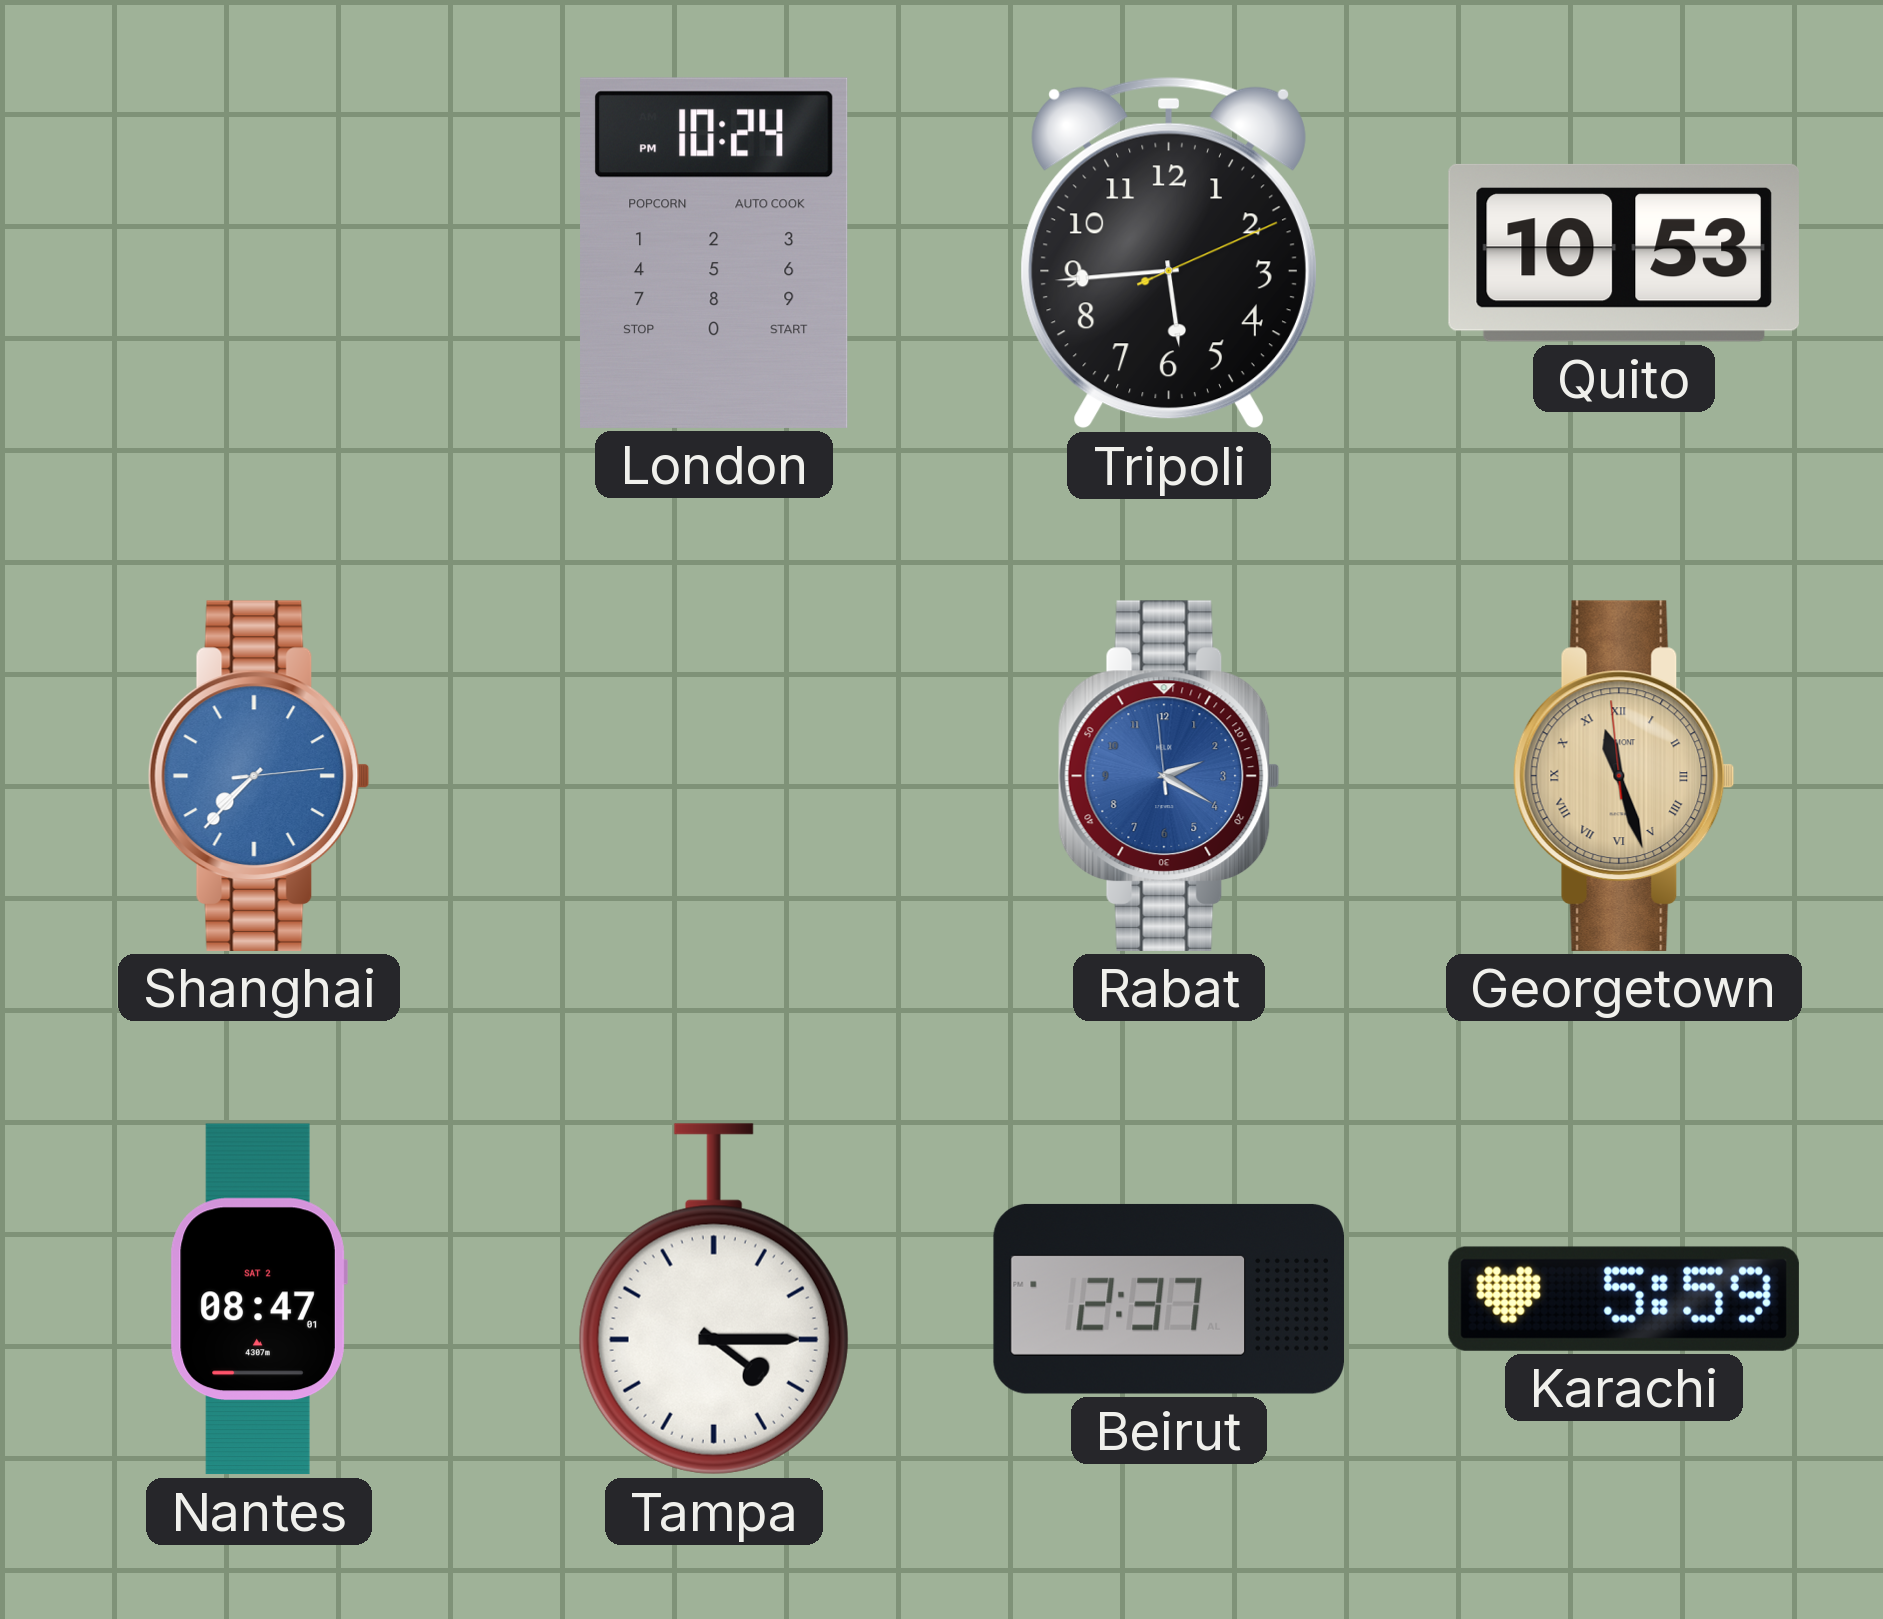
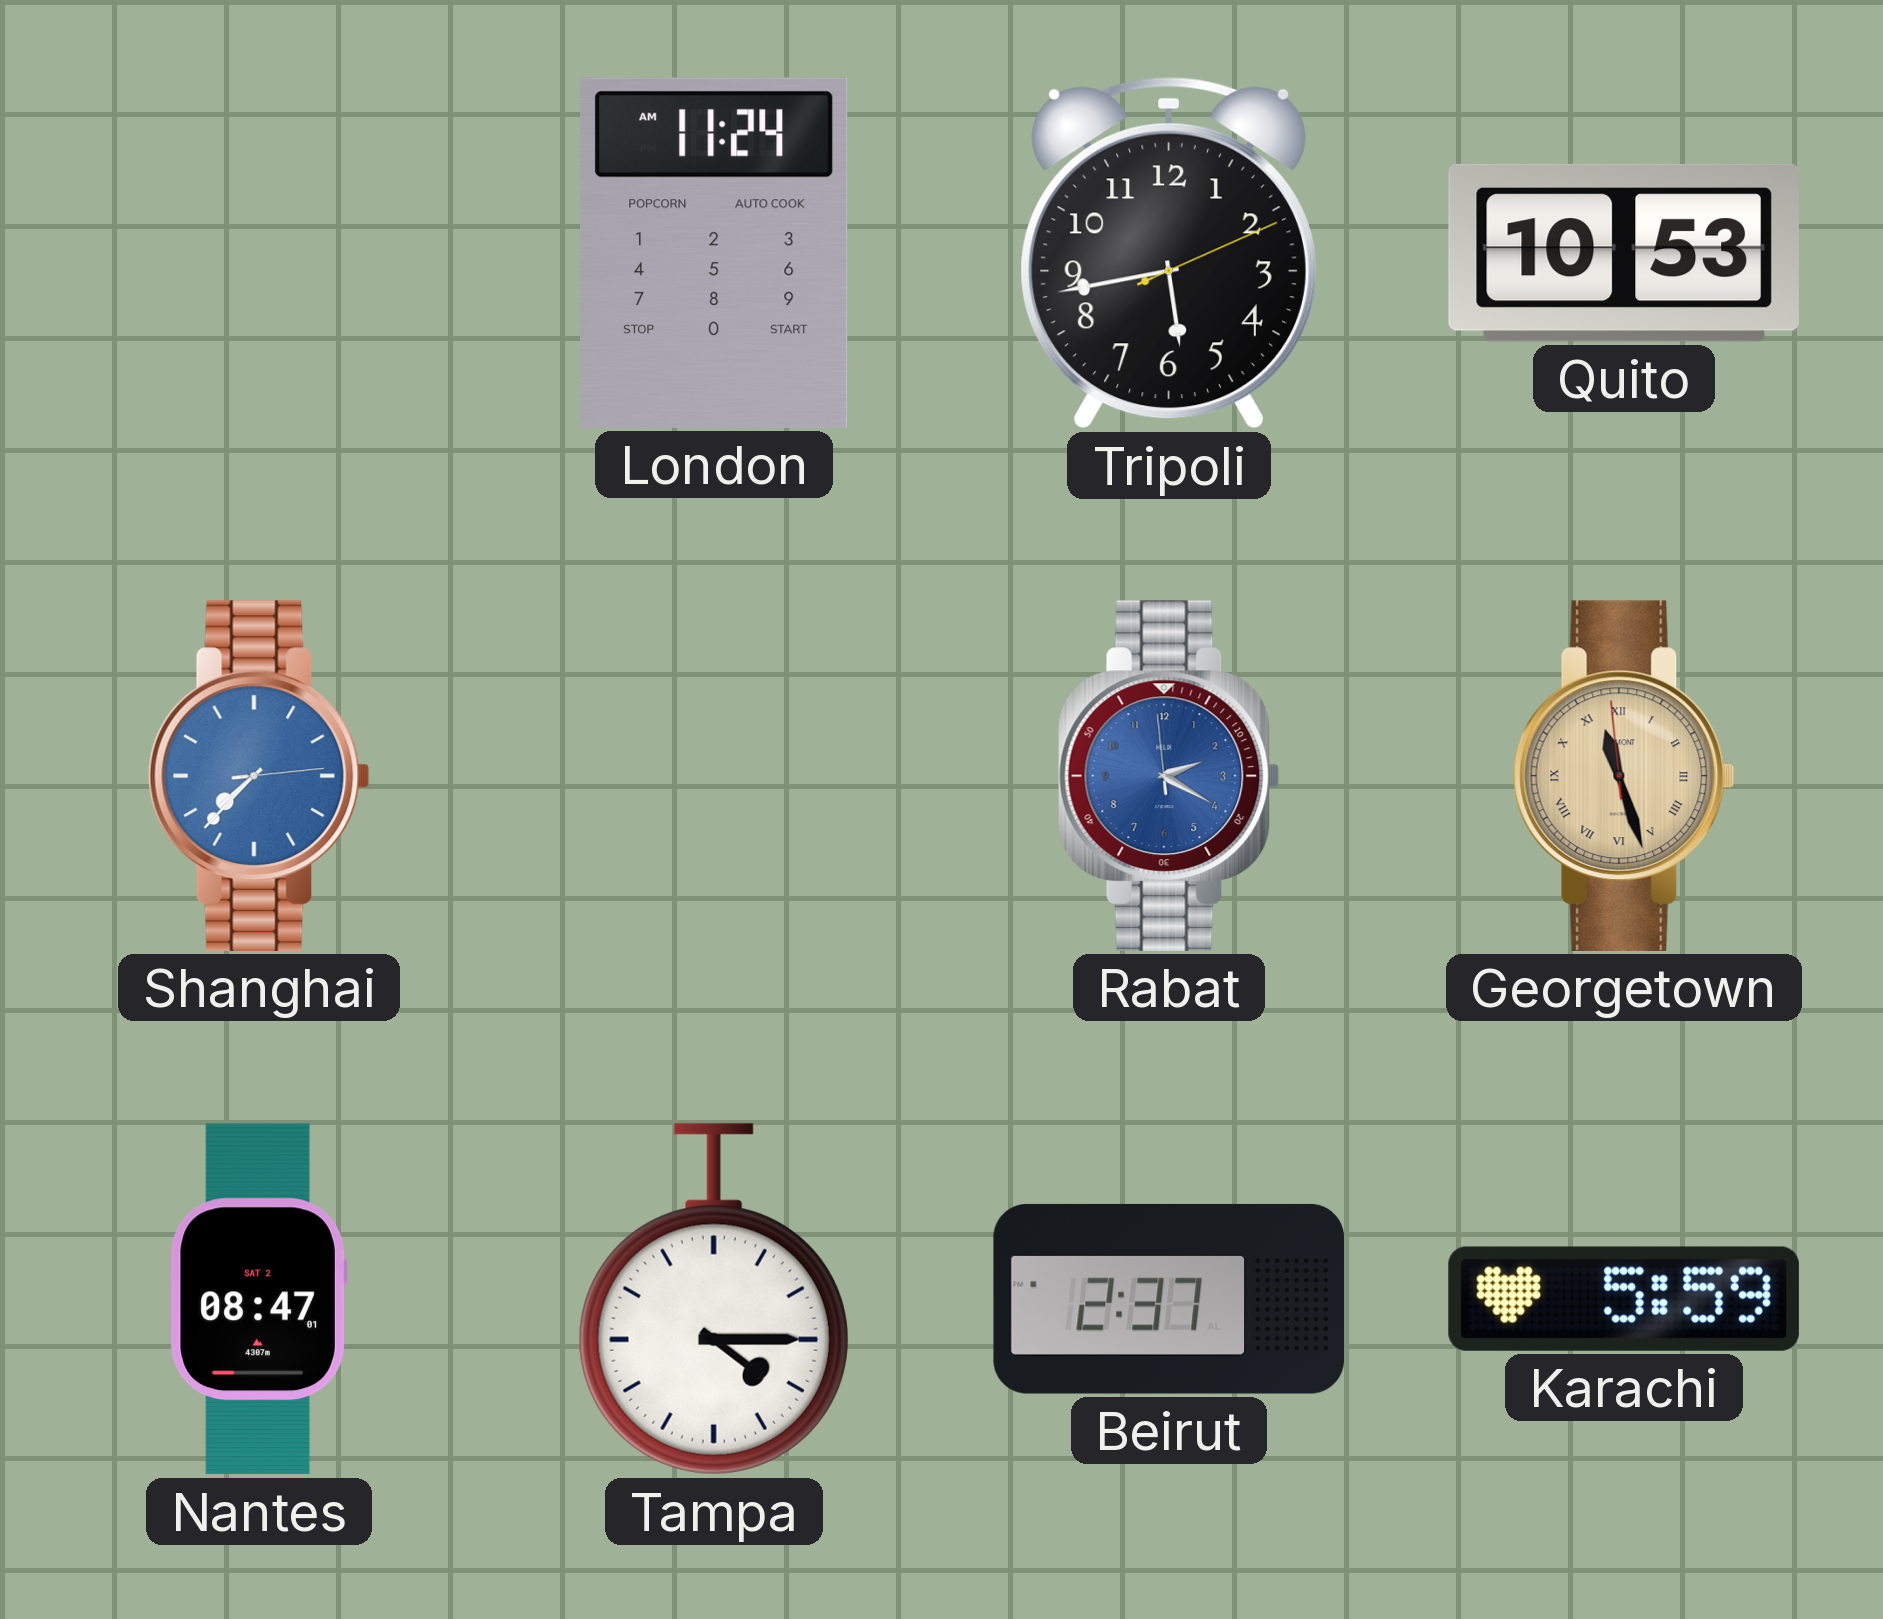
London: 10:24 -> 11:24
Tripoli: 5:44 -> 5:43
